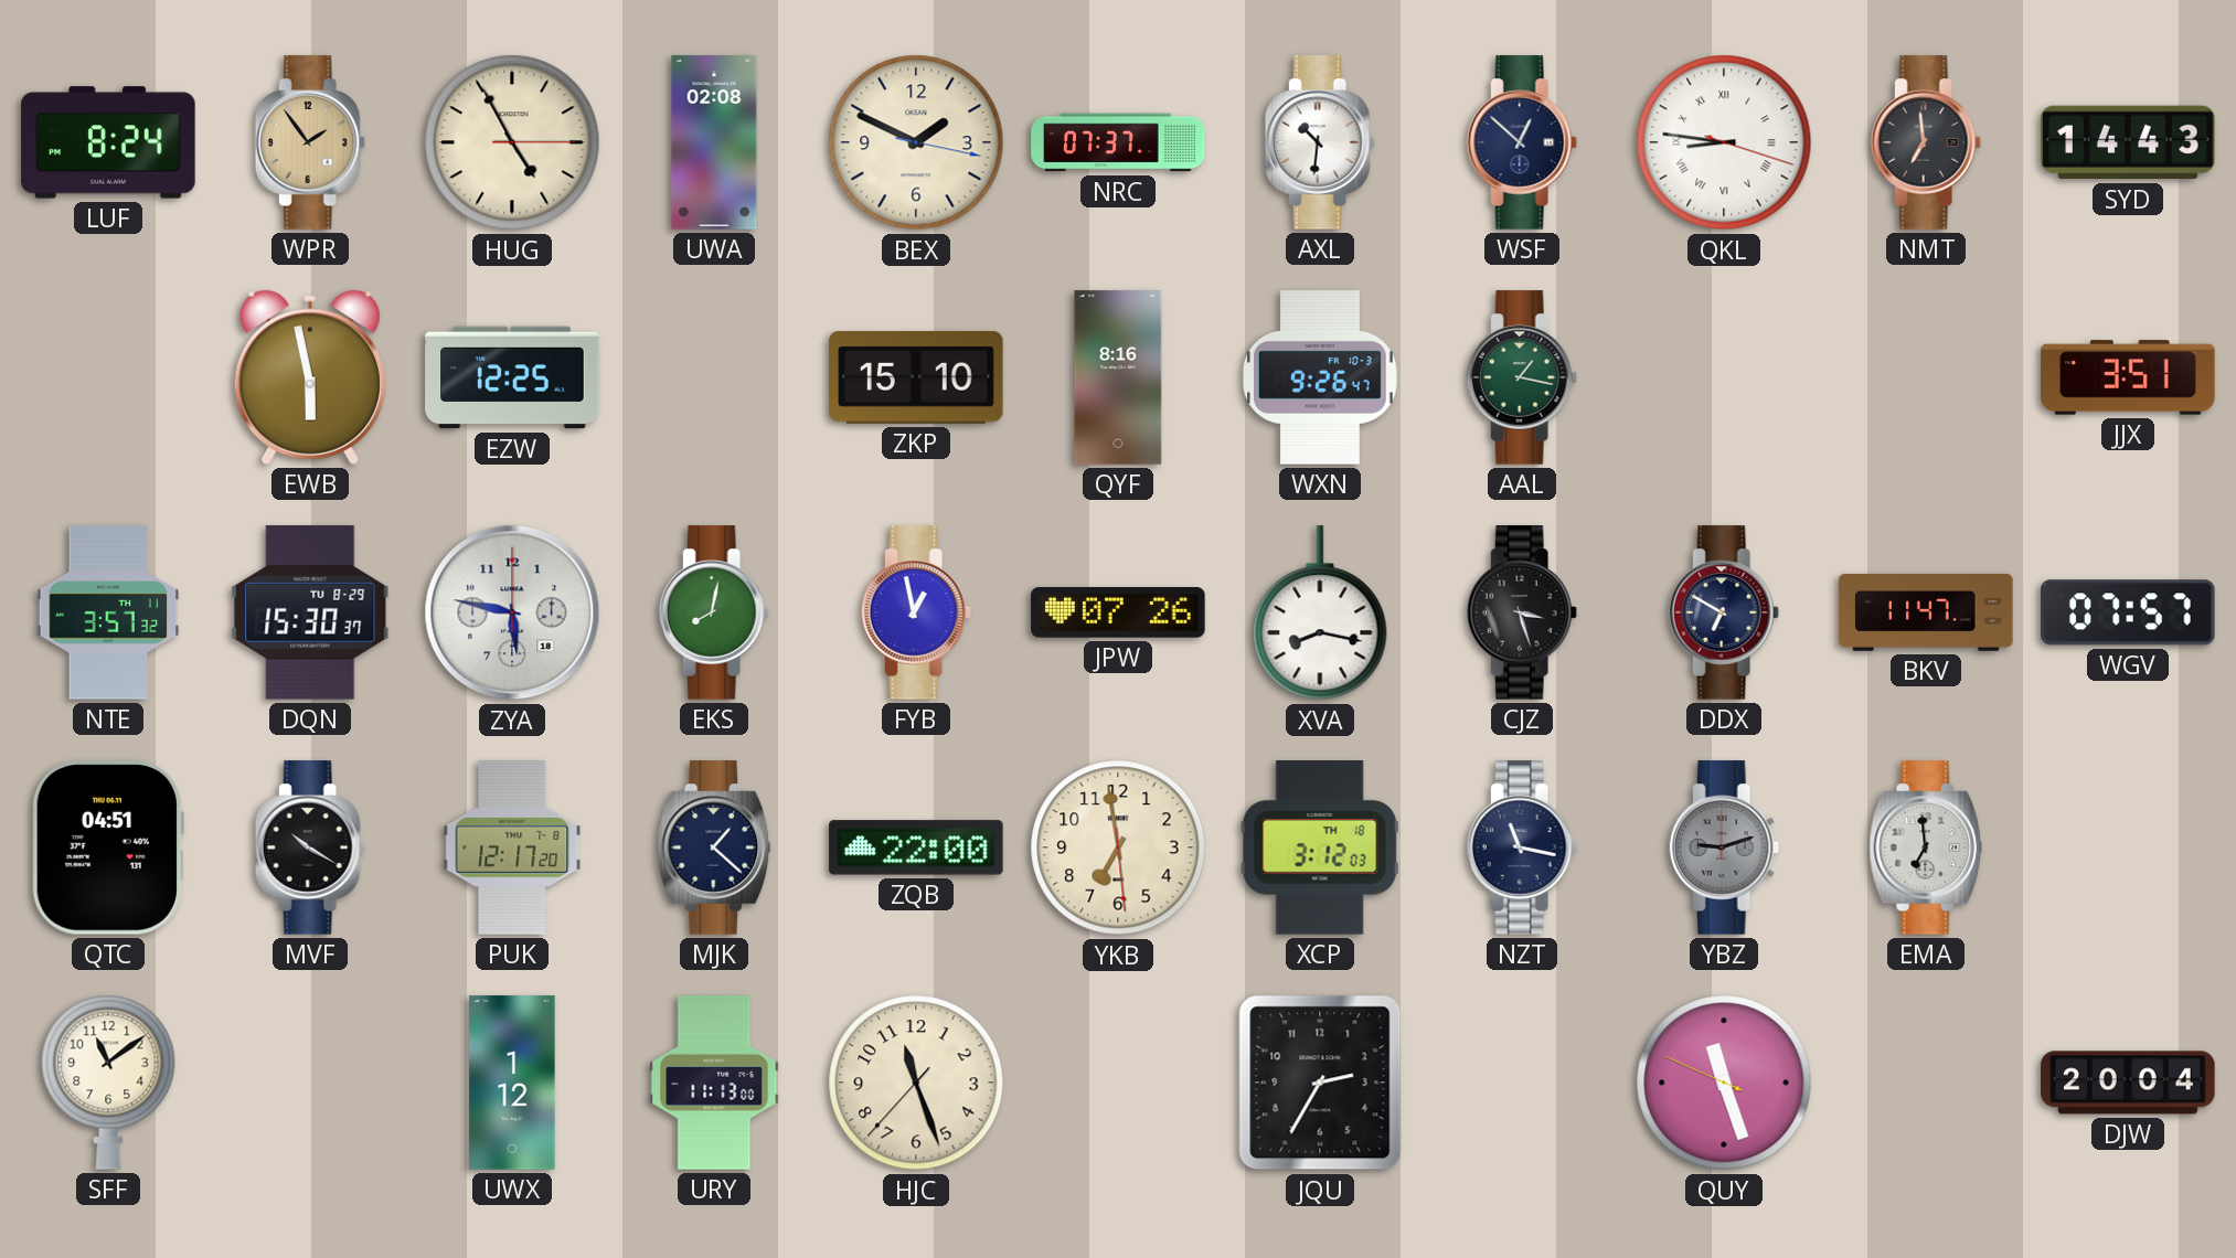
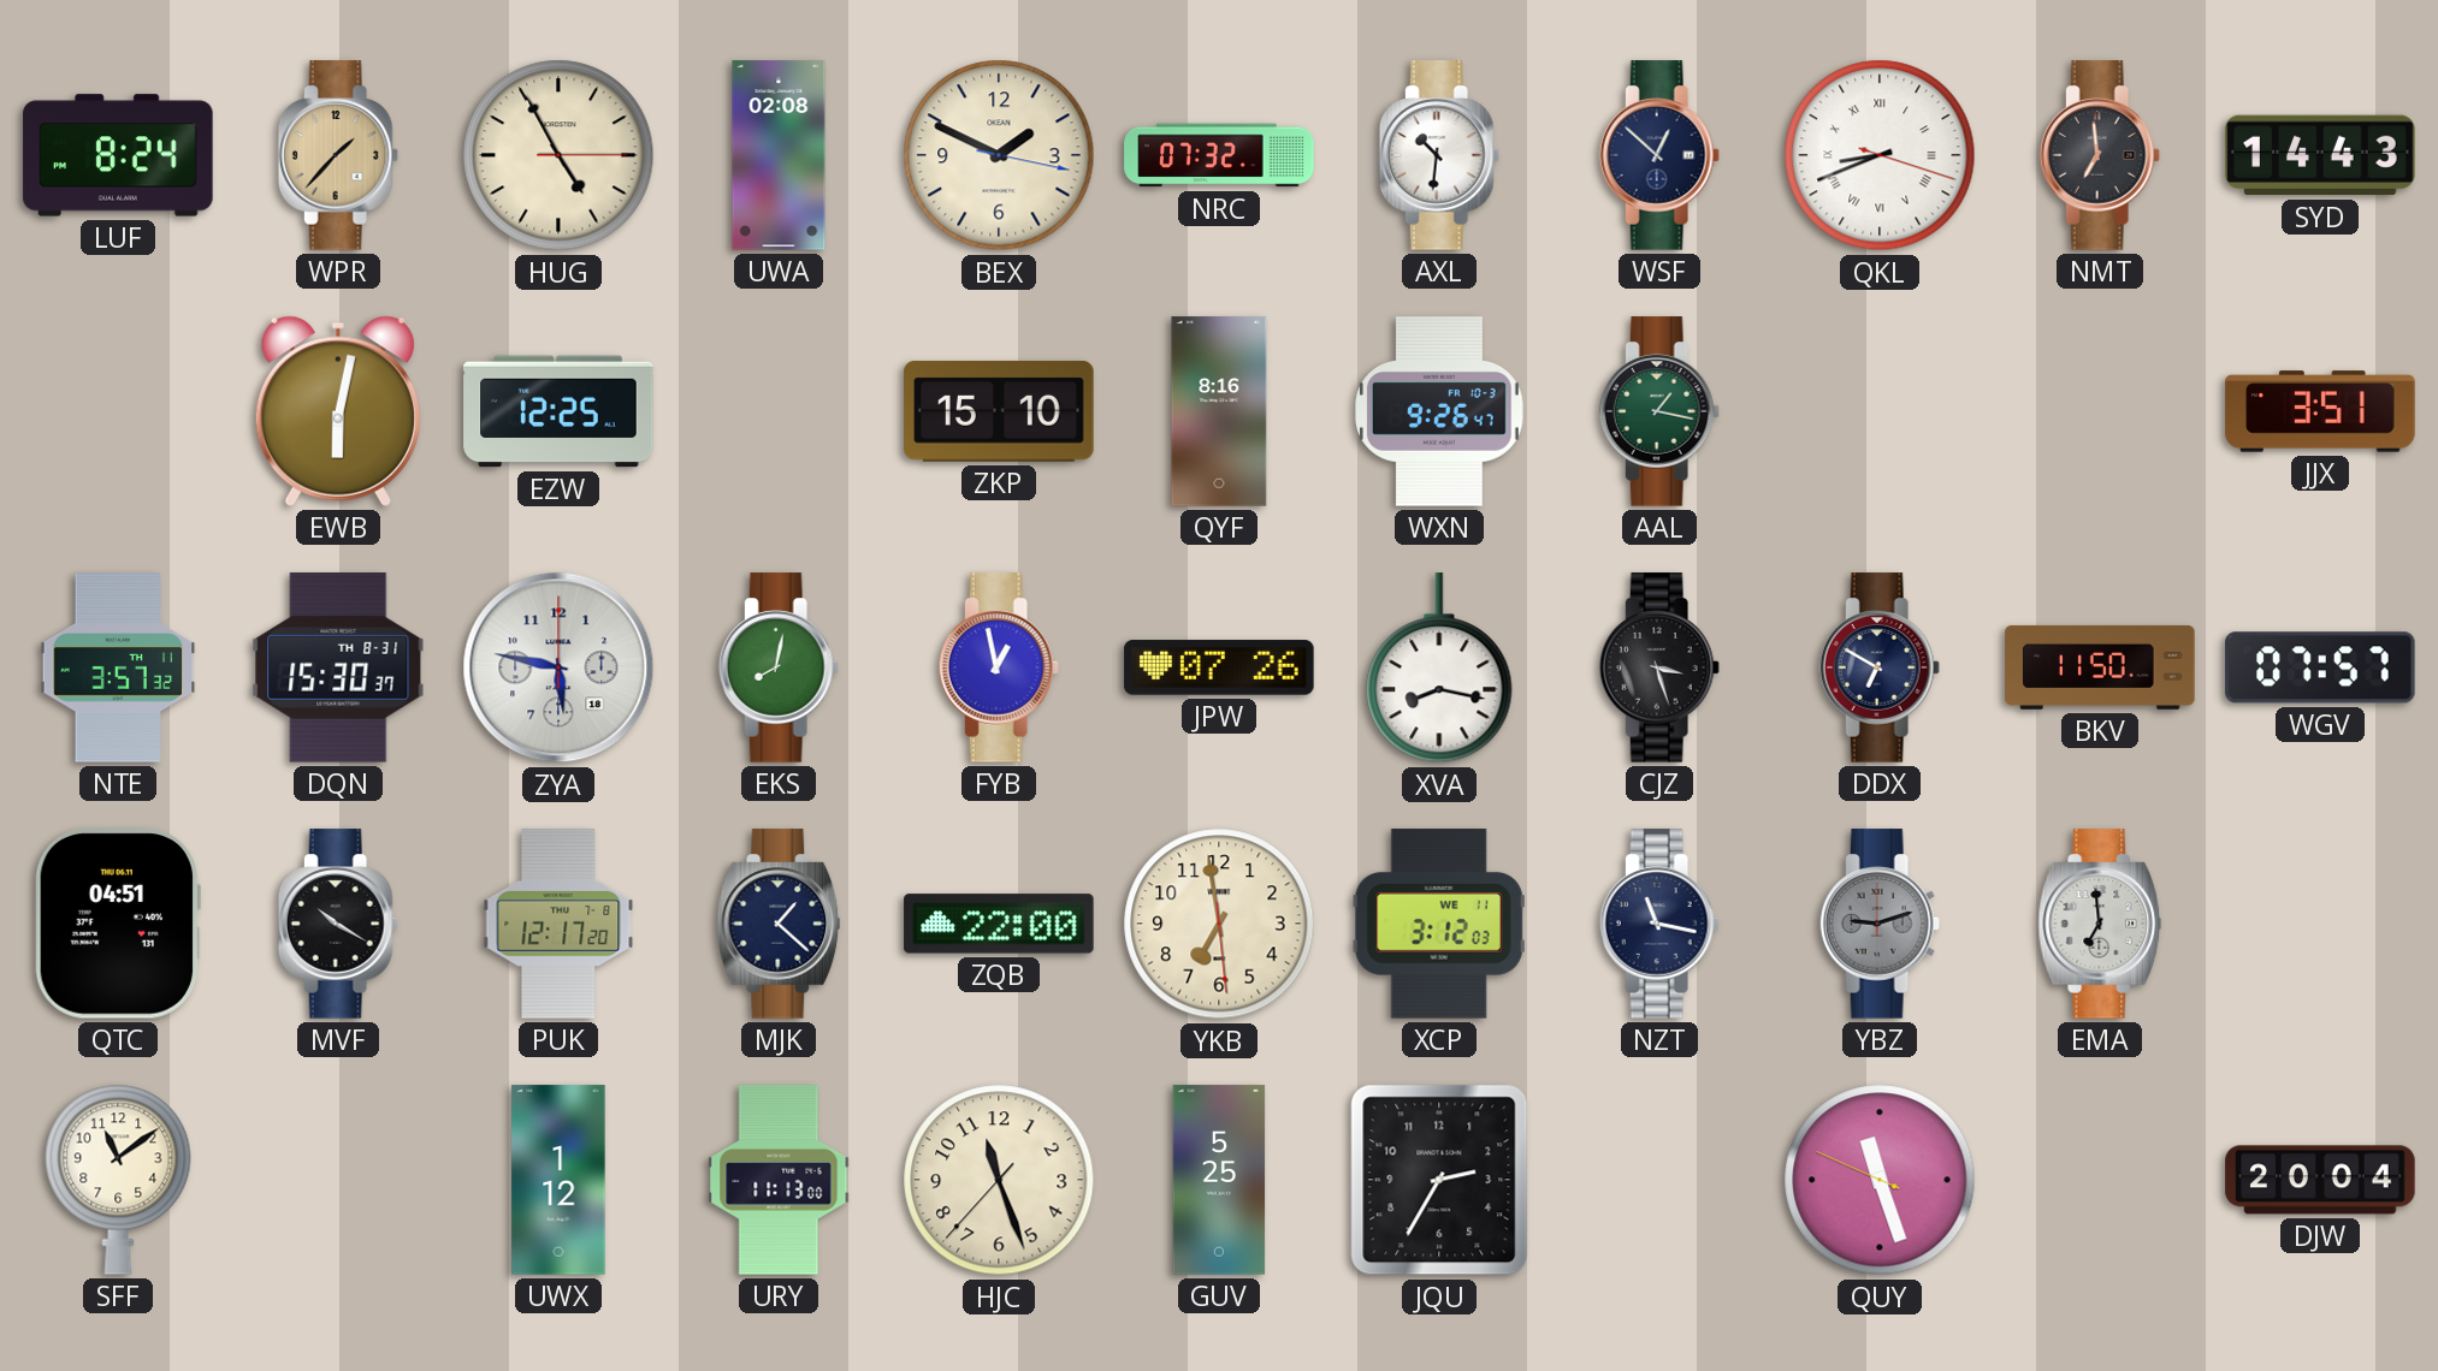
WPR: 1:54 -> 1:37
NRC: 07:37 -> 07:32
QKL: 8:46 -> 8:41
EWB: 5:58 -> 6:02
DQN date: TU 8-29 -> TH 8-31
BKV: 11:47 -> 11:50
XCP date: TH 18 -> WE 11
GUV: none -> 5:25
